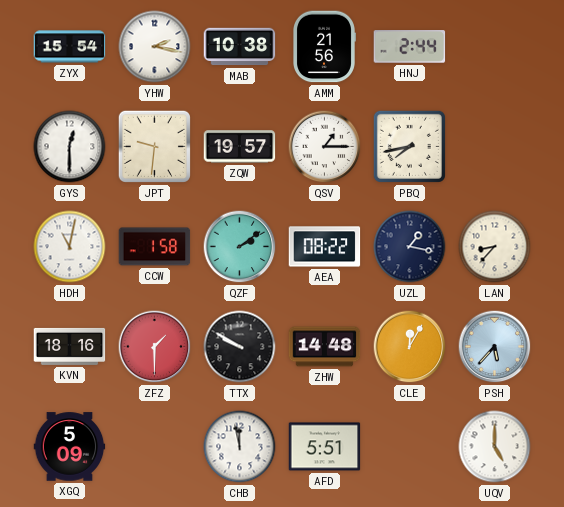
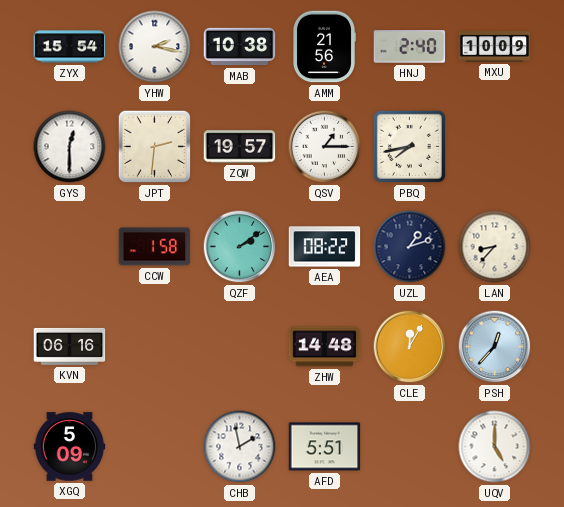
HNJ: 2:44 -> 2:40
MXU: none -> 10:09
JPT: 9:31 -> 2:31
HDH: 11:02 -> none
UZL: 1:17 -> 1:12
KVN: 18:16 -> 06:16
ZFZ: 1:30 -> none
TTX: 9:50 -> none
PSH: 5:37 -> 12:37
CHB: 11:58 -> 1:58
